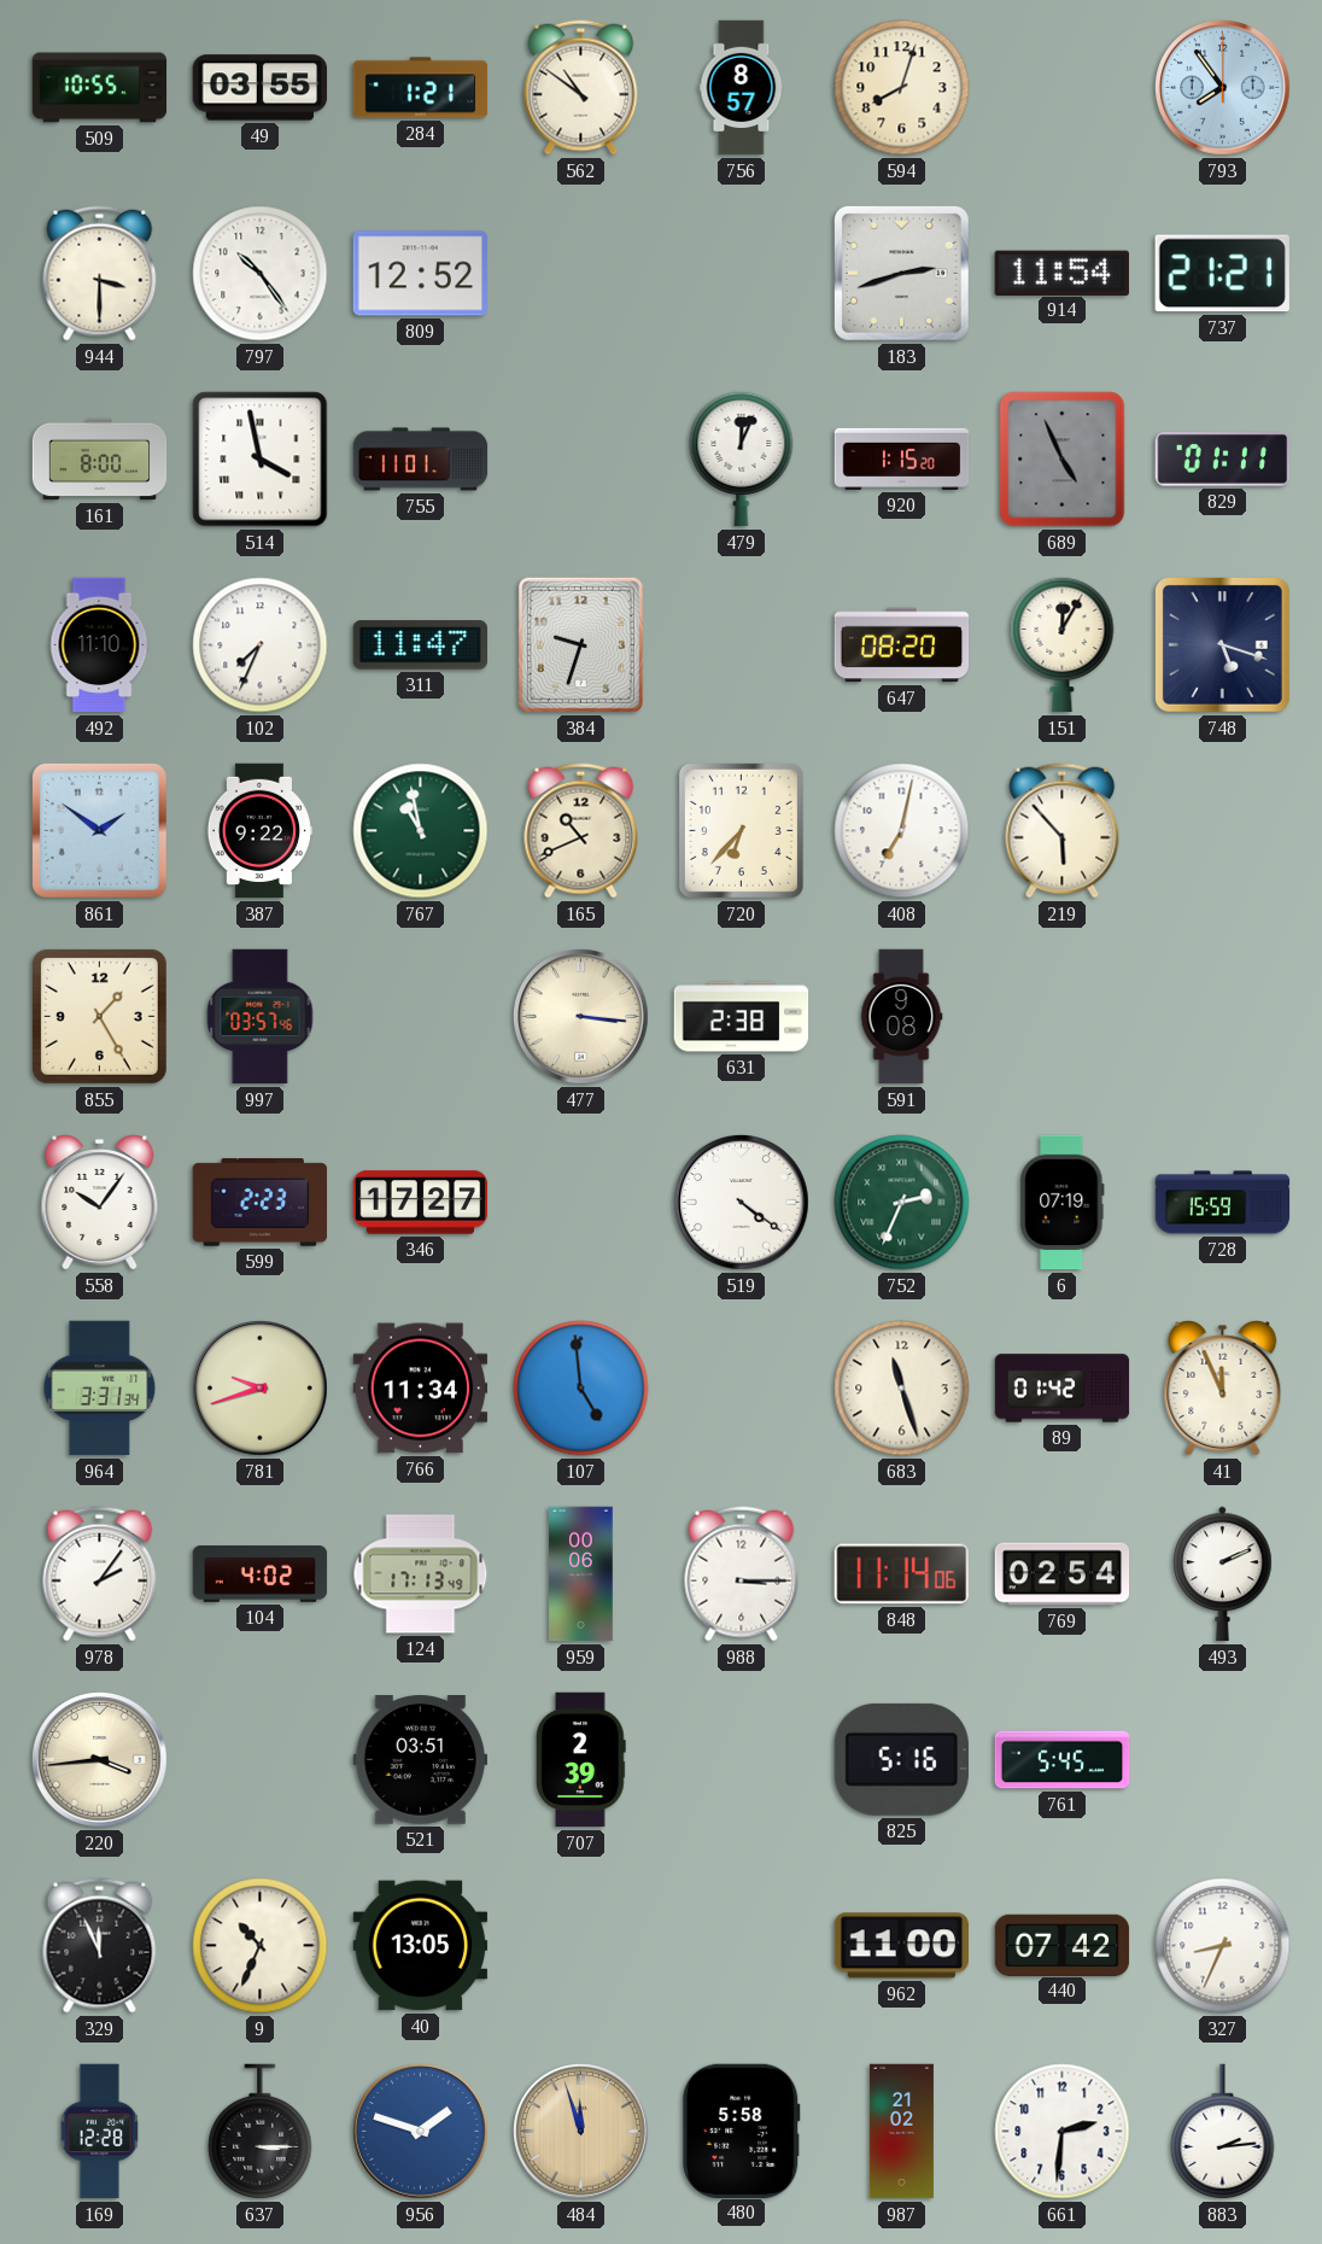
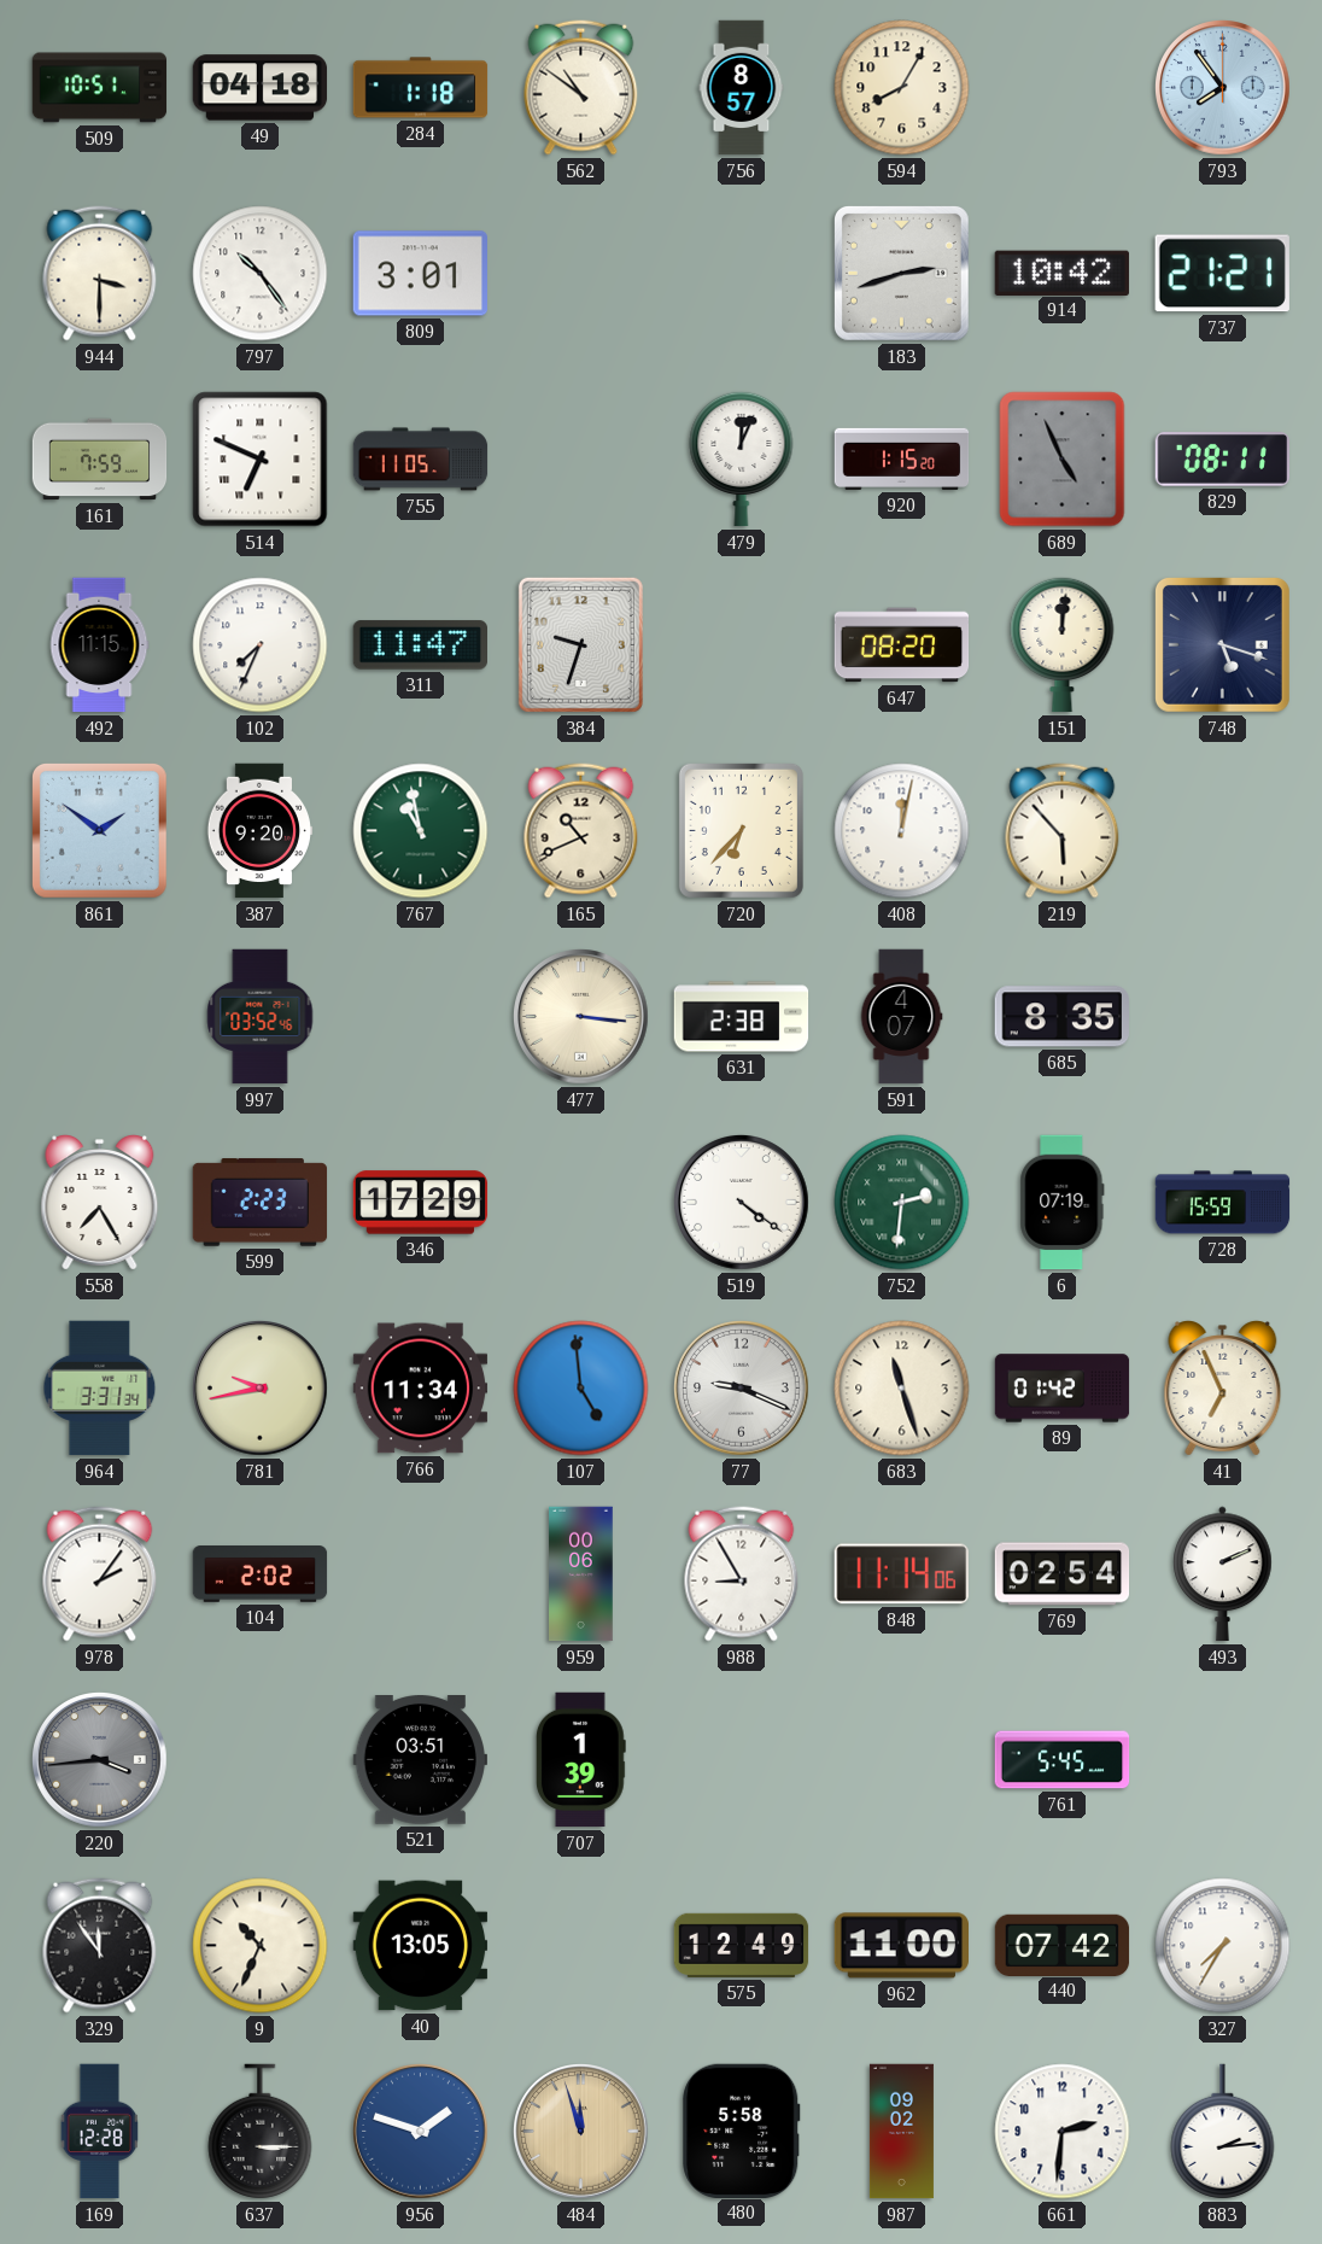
509: 10:55 -> 10:51
49: 03:55 -> 04:18
284: 1:21 -> 1:18
594: 8:03 -> 8:05
809: 12:52 -> 3:01
914: 11:54 -> 10:42
161: 8:00 -> 7:59
514: 3:58 -> 6:49
755: 11:01 -> 11:05
829: 01:11 -> 08:11
492: 11:10 -> 11:15
151: 12:05 -> 12:01
387: 9:22 -> 9:20
408: 7:02 -> 12:02
855: 1:25 -> none
997: 03:57 -> 03:52
591: 9:08 -> 4:07
685: none -> 8:35
558: 10:06 -> 7:25
346: 17:27 -> 17:29
752: 2:34 -> 2:31
781: 9:42 -> 9:43
77: none -> 9:19
41: 11:56 -> 6:56
104: 4:02 -> 2:02
124: 17:13 -> none
988: 3:15 -> 8:55
220 dial: cream -> grey
707: 2:39 -> 1:39
825: 5:16 -> none
329: 11:56 -> 11:54
575: none -> 12:49
327: 8:34 -> 7:35
987: 21:02 -> 09:02
